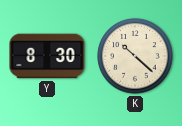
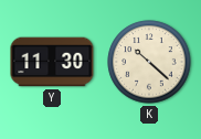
Y: 8:30 -> 11:30
